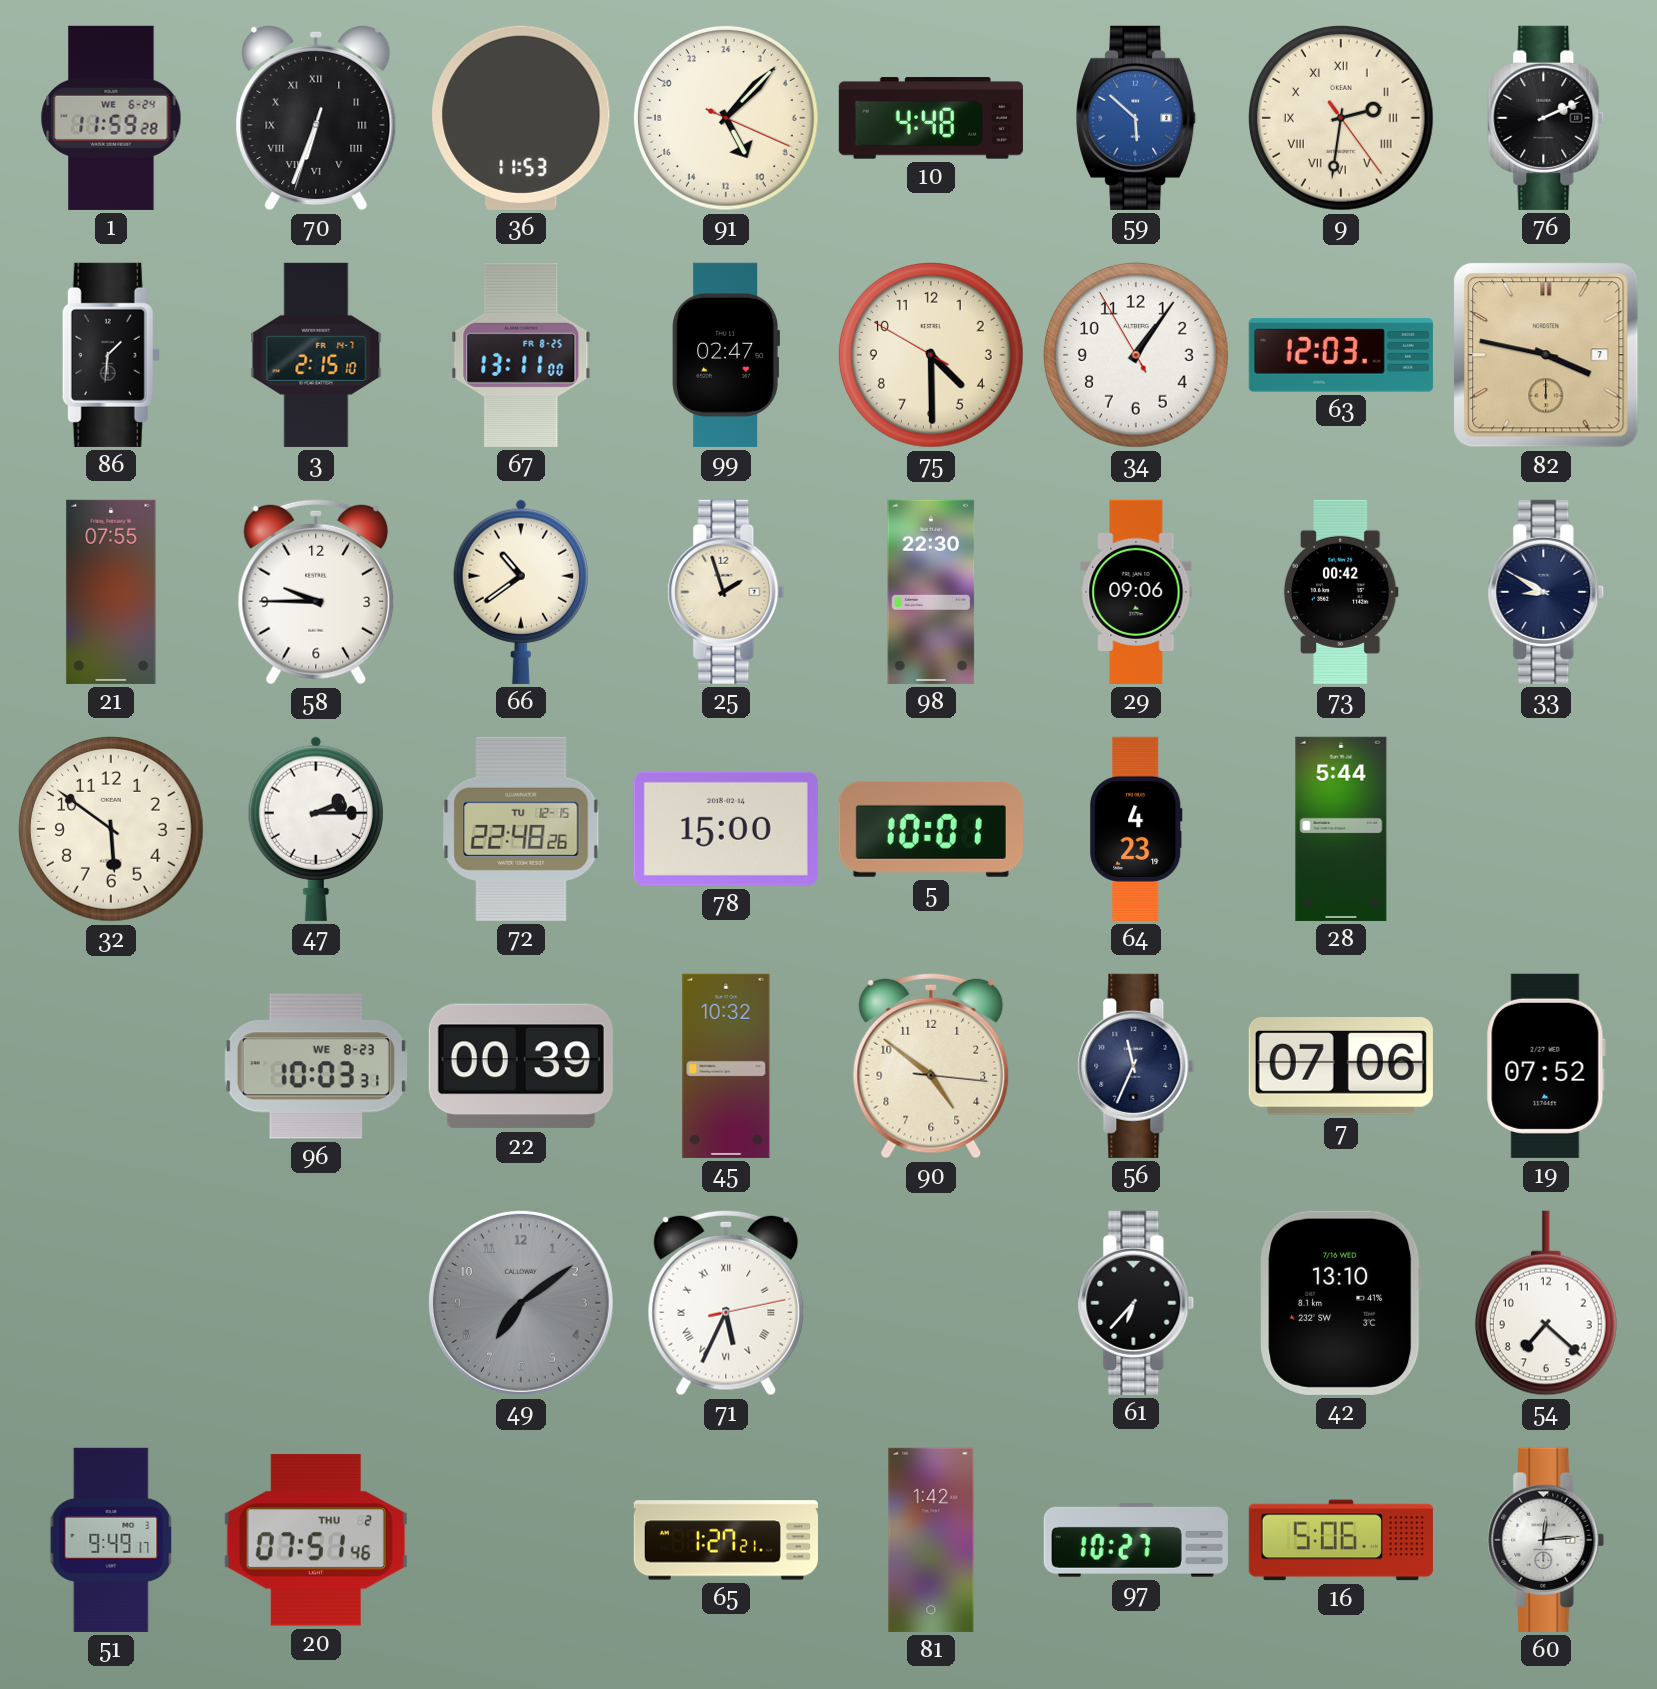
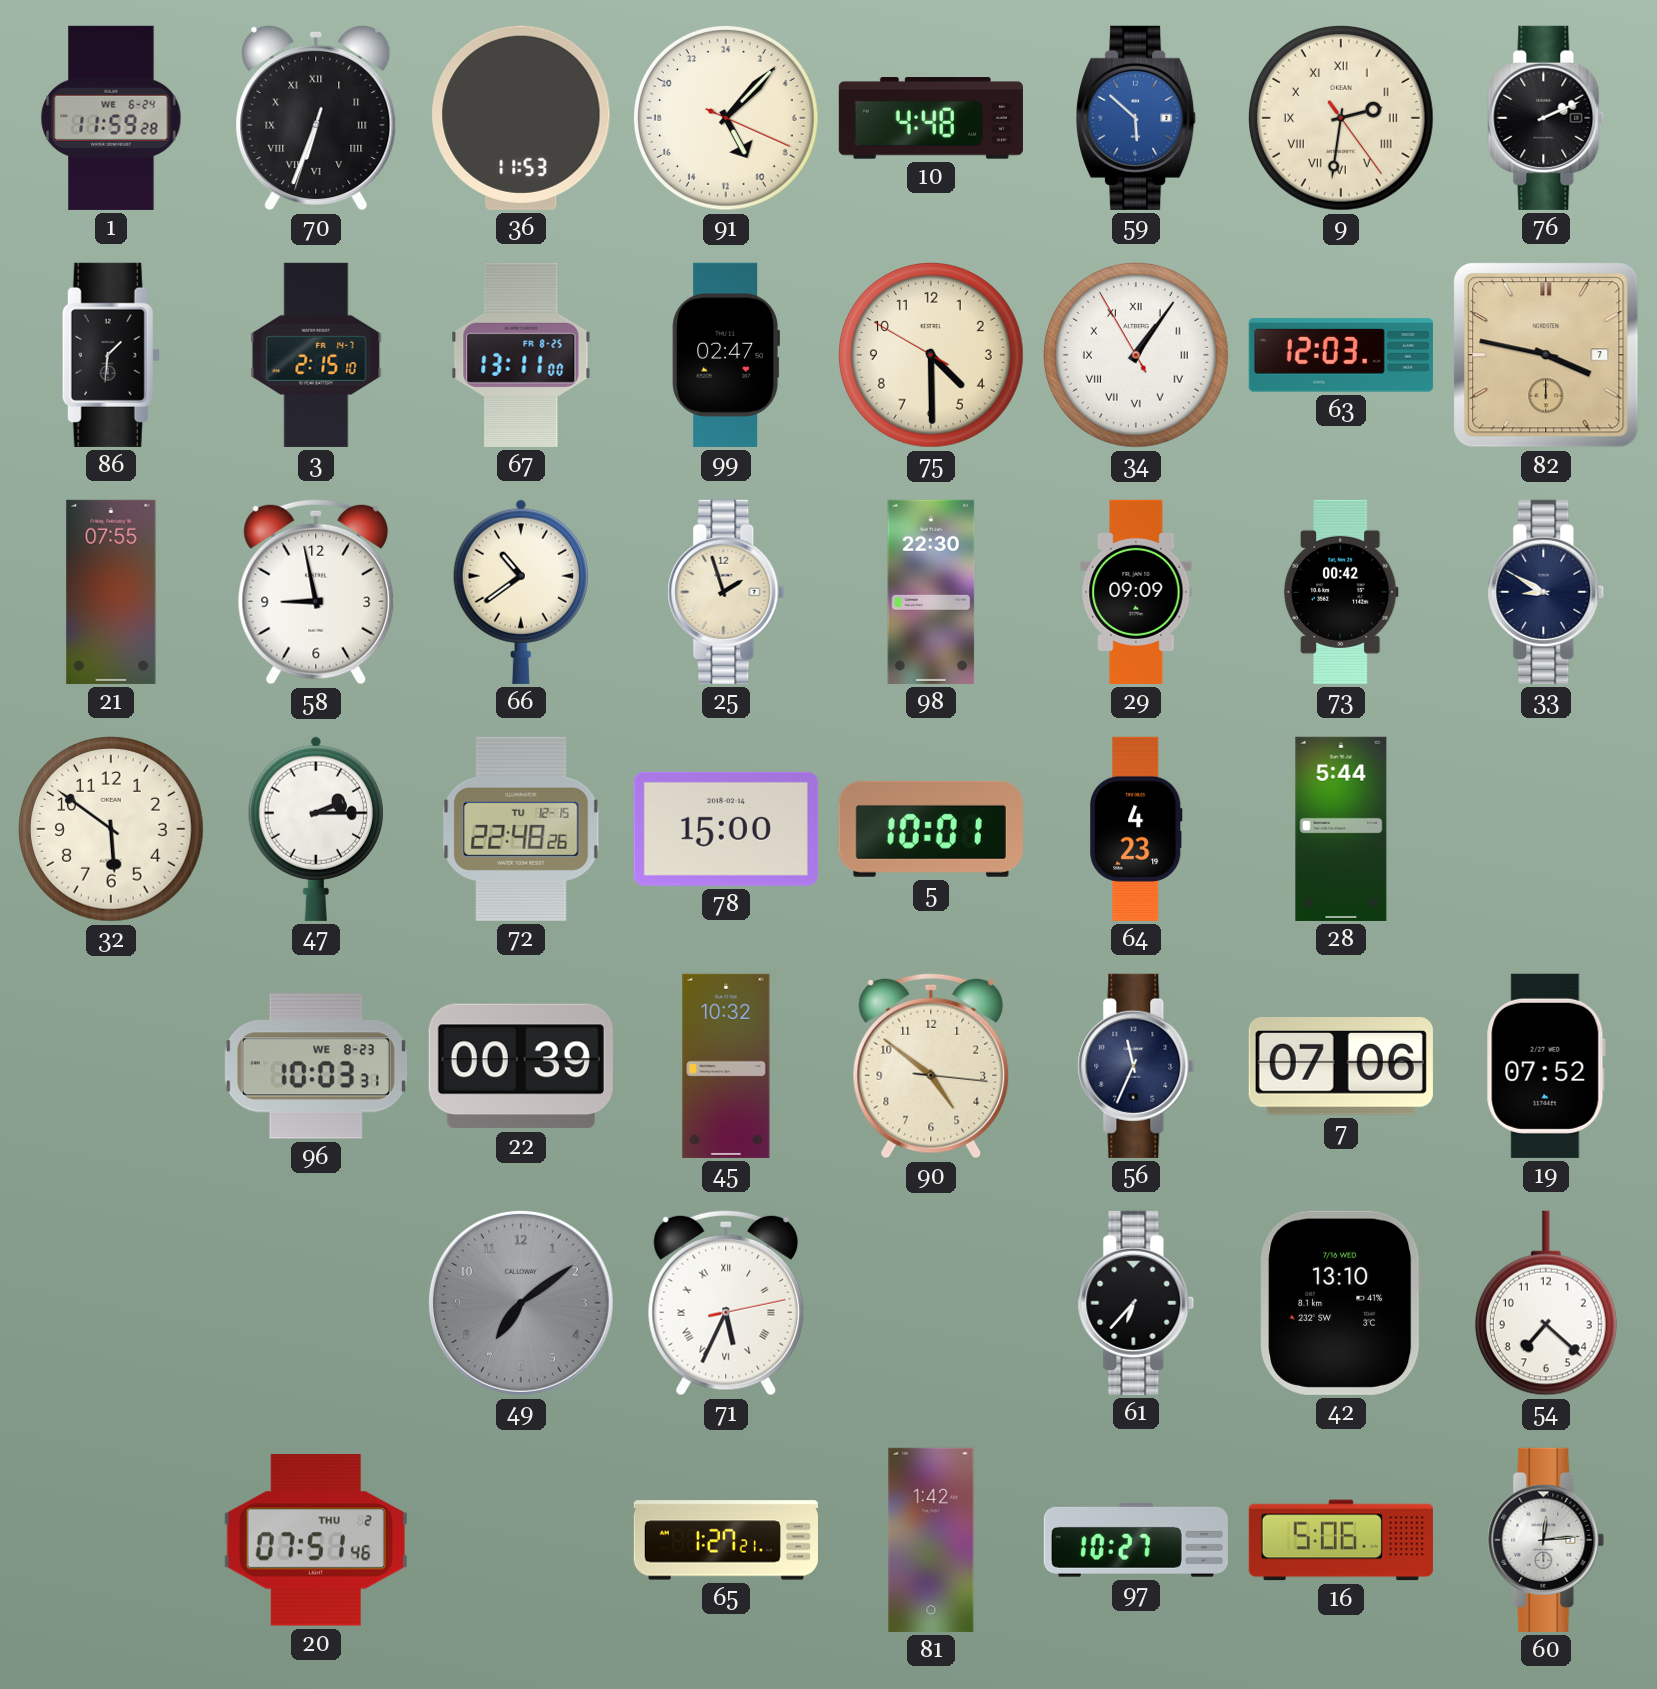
34 numerals: Arabic -> Roman
58: 9:45 -> 8:58
29: 09:06 -> 09:09
51: 9:49 -> none
